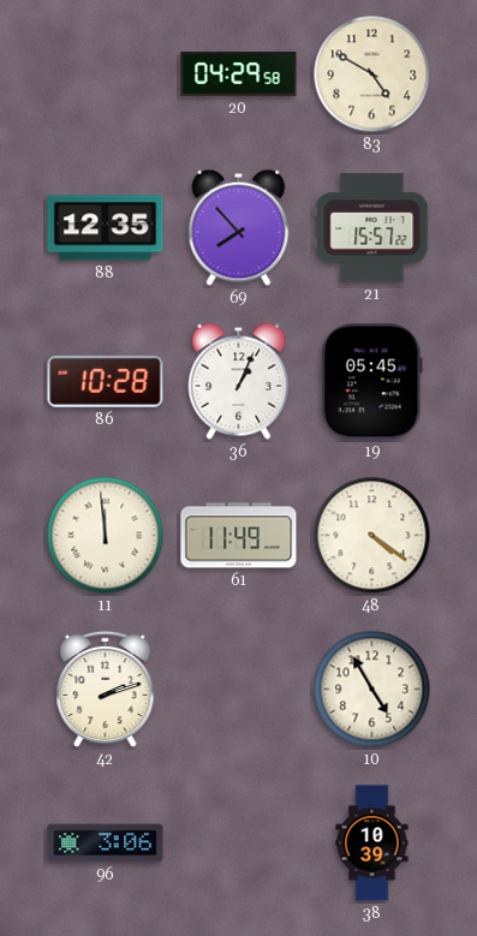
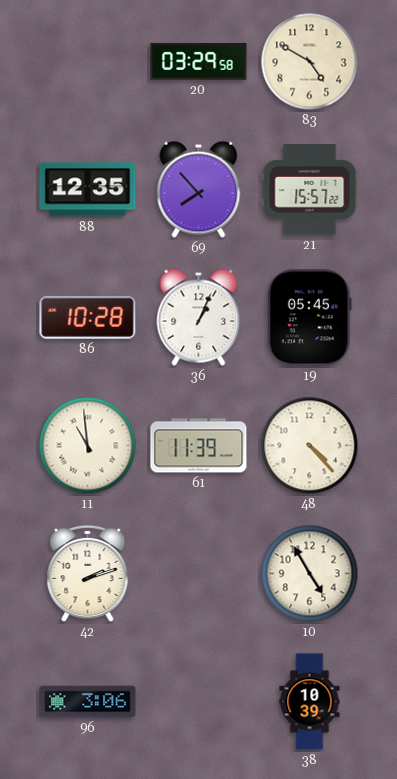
20: 04:29 -> 03:29
11: 11:59 -> 10:59
61: 11:49 -> 11:39
48: 4:21 -> 4:23
